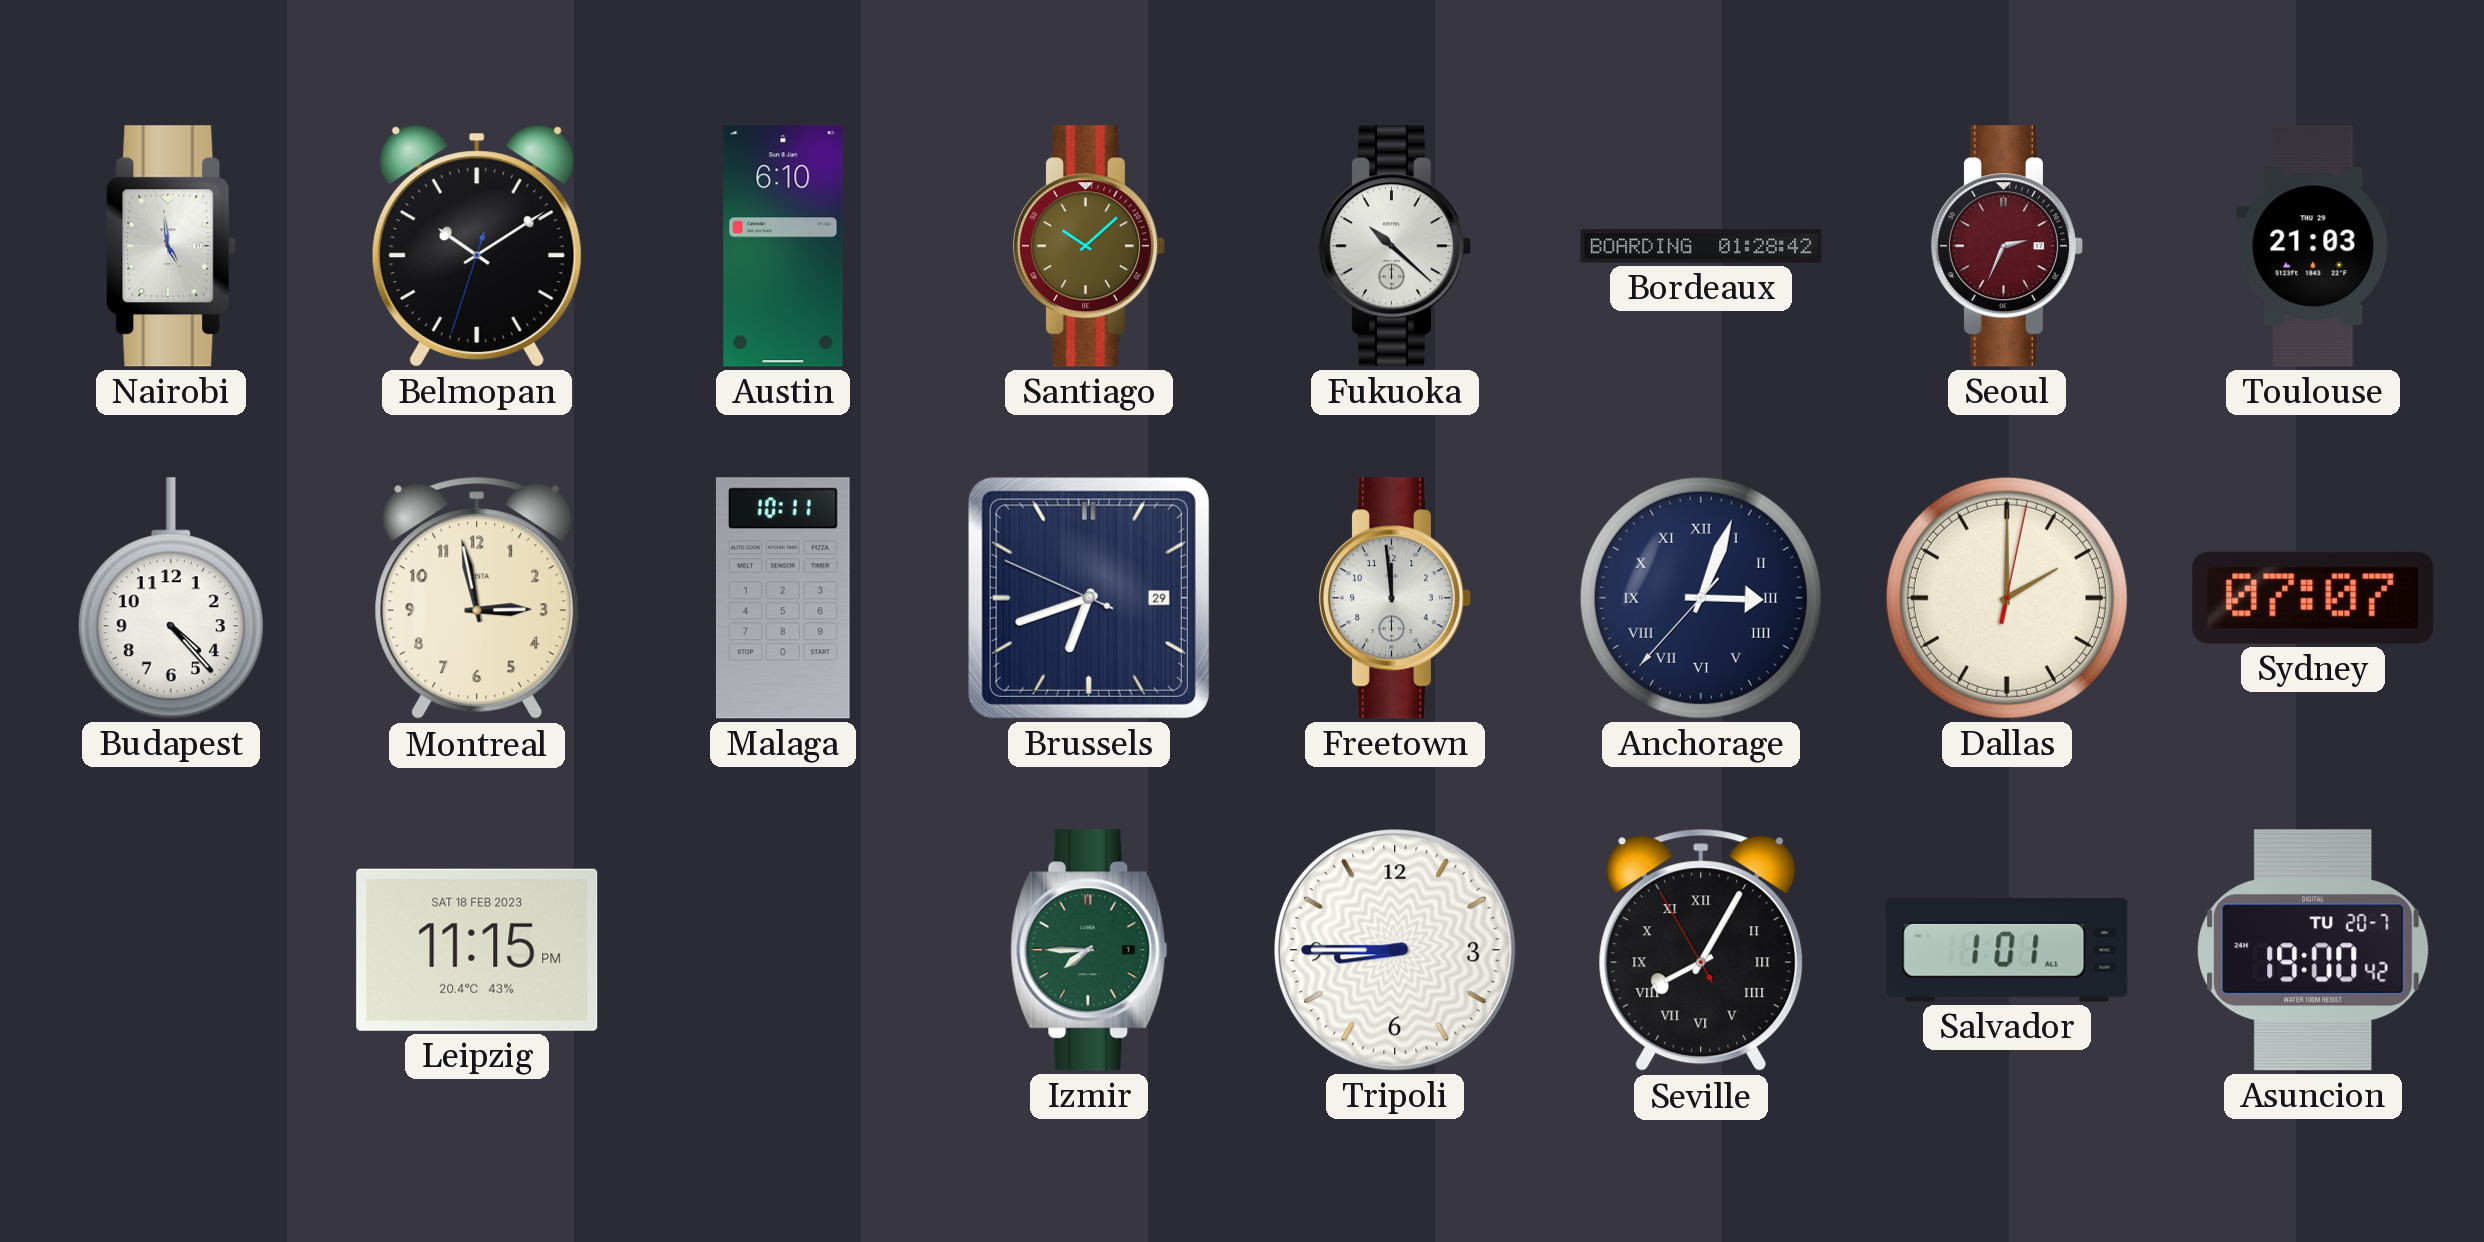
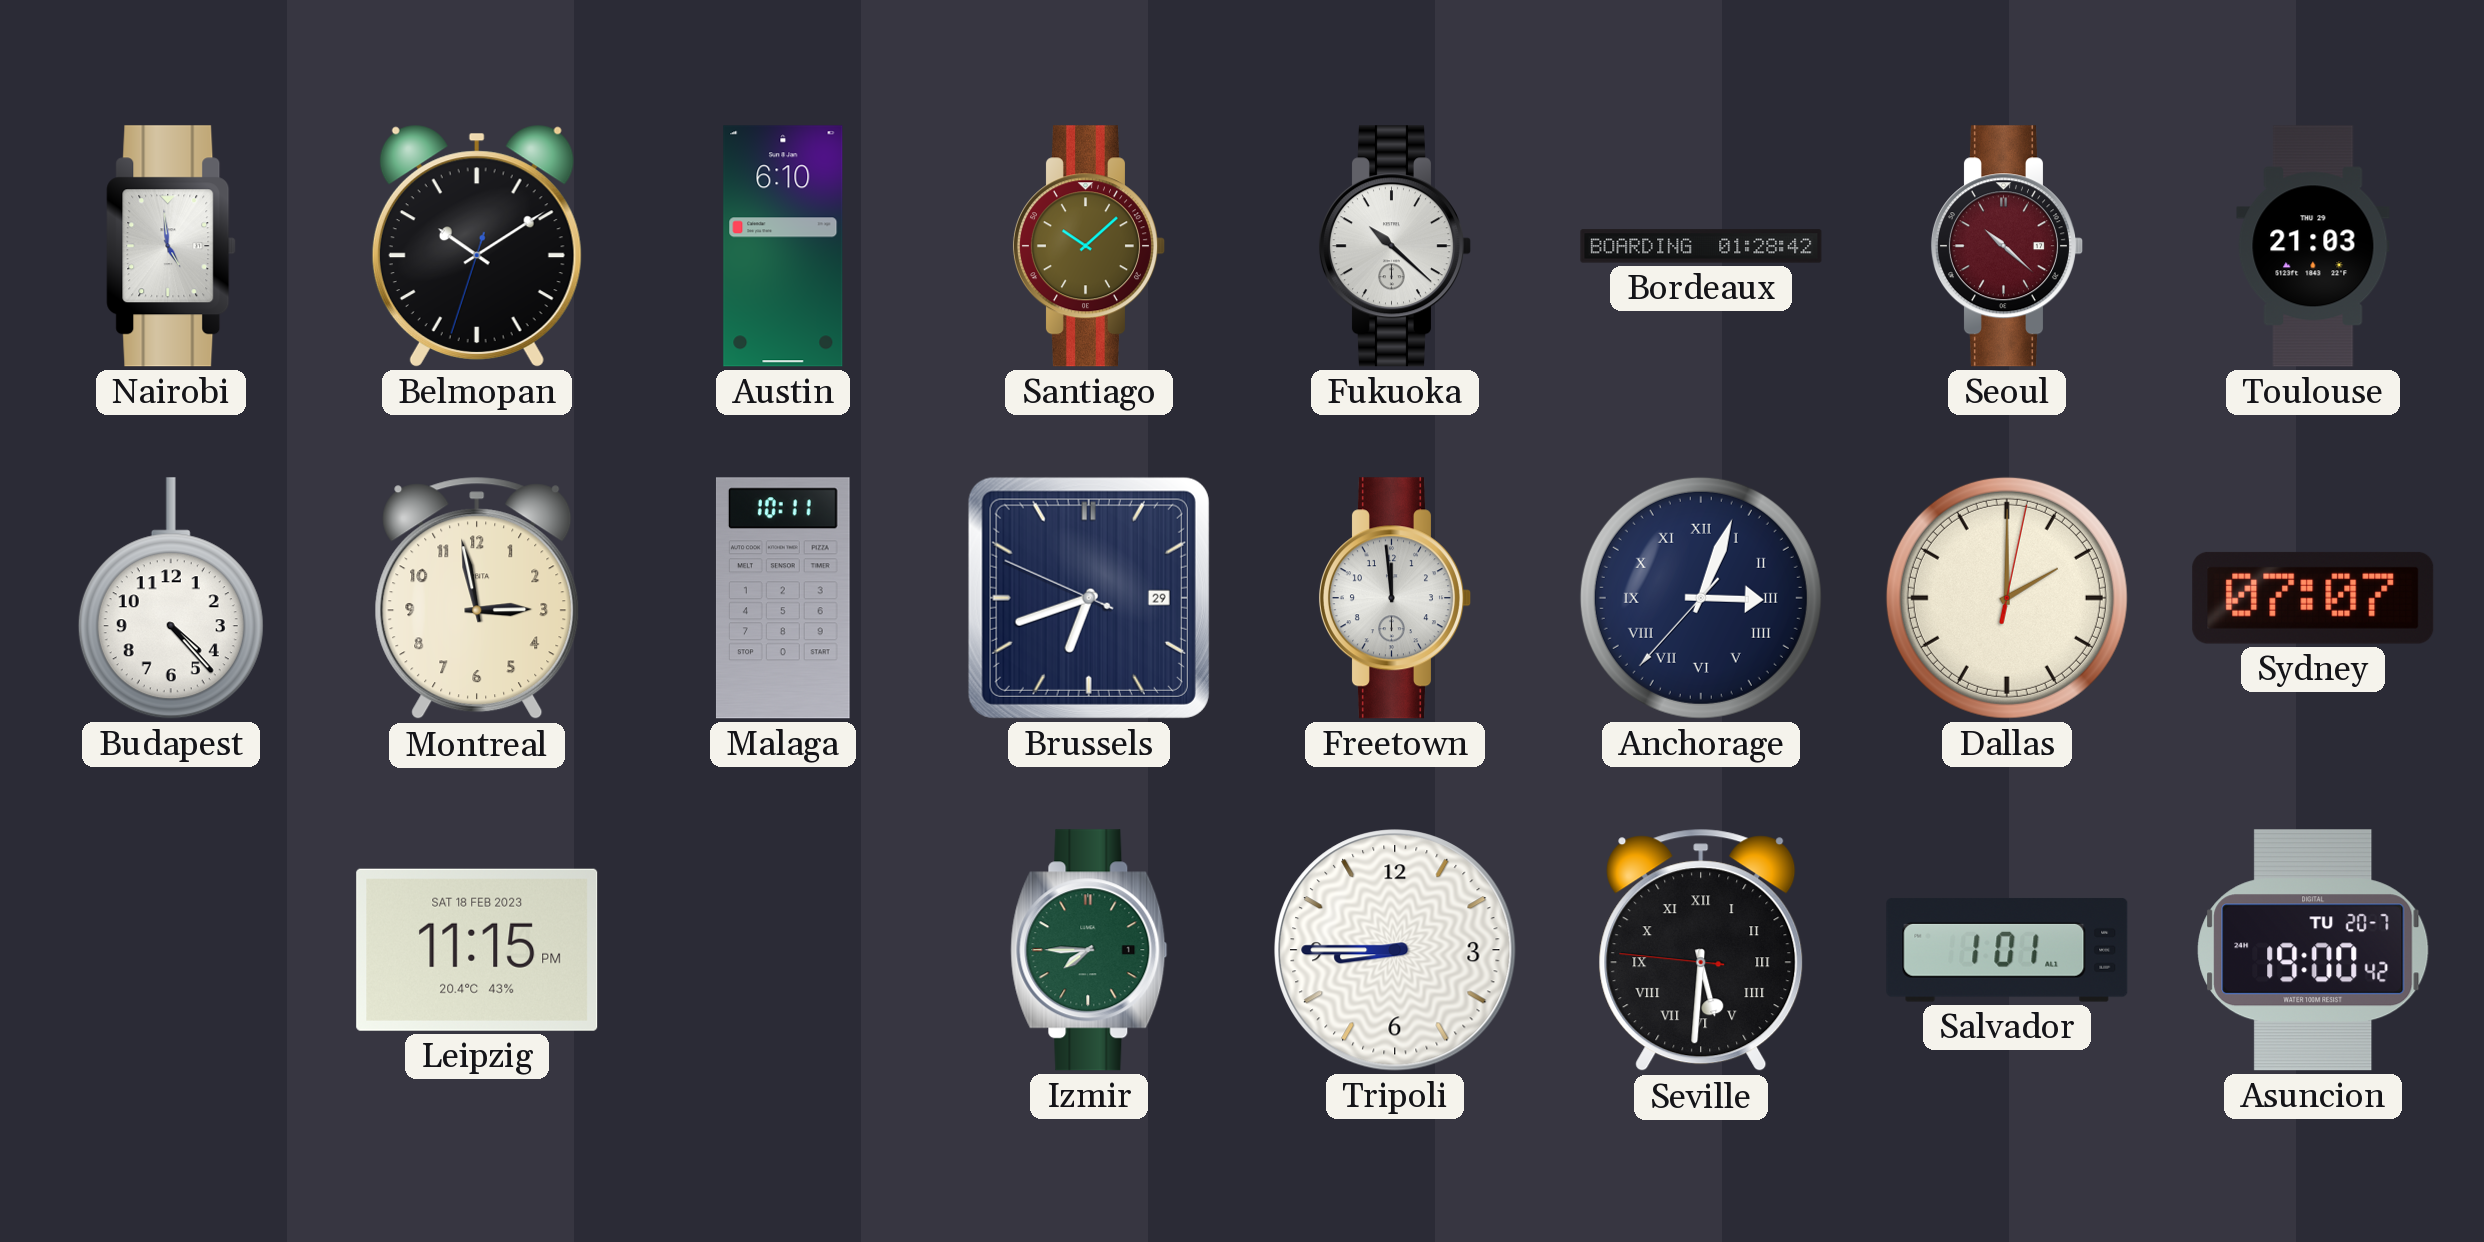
Seoul: 2:34 -> 10:22
Seville: 8:04 -> 5:30
